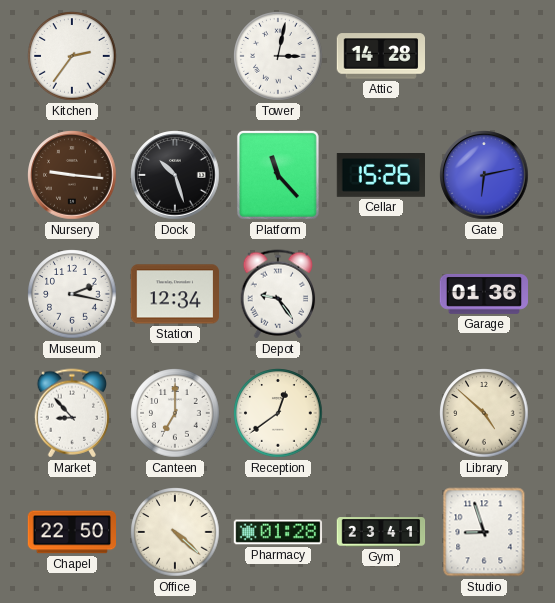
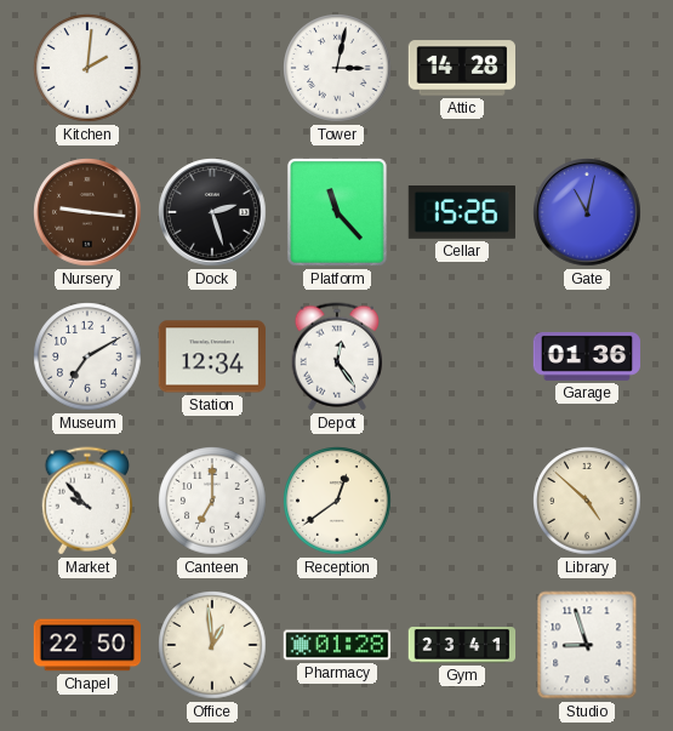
Kitchen: 2:36 -> 2:01
Dock: 10:27 -> 2:27
Gate: 6:13 -> 11:02
Museum: 2:17 -> 7:10
Depot: 9:24 -> 12:24
Market: 8:53 -> 9:53
Office: 4:22 -> 12:59
